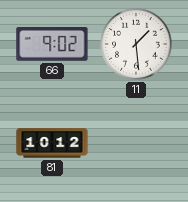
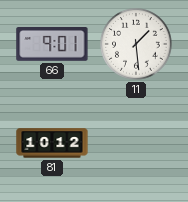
66: 9:02 -> 9:01
